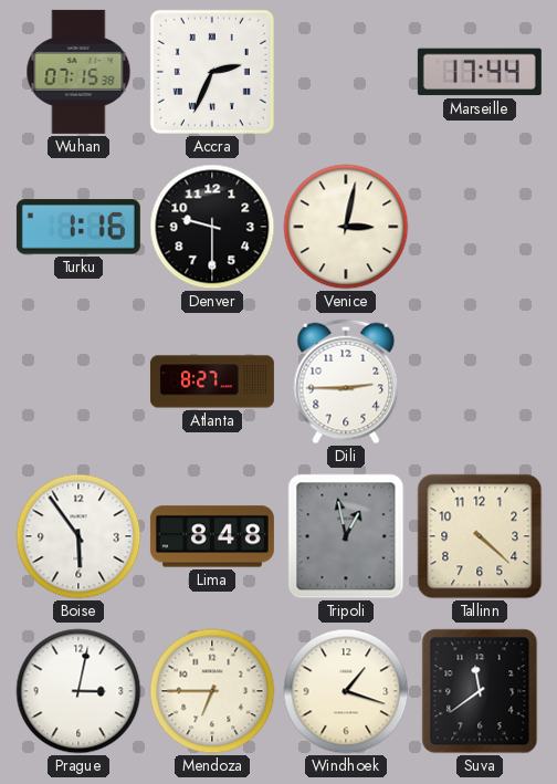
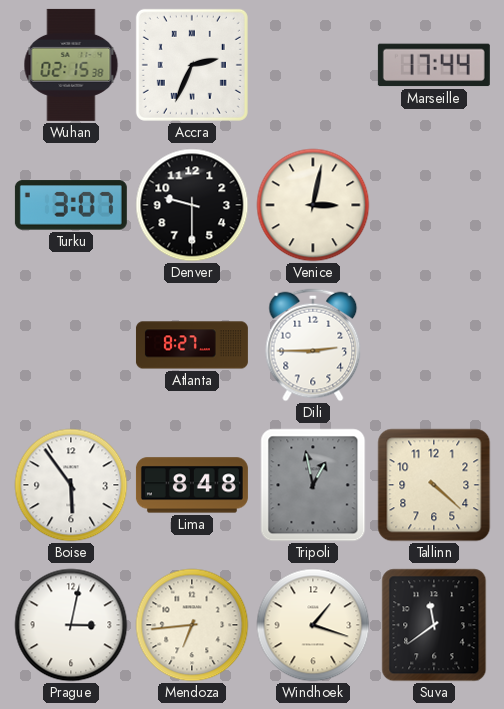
Wuhan: 07:15 -> 02:15
Turku: 1:16 -> 3:07
Mendoza: 6:45 -> 6:44
